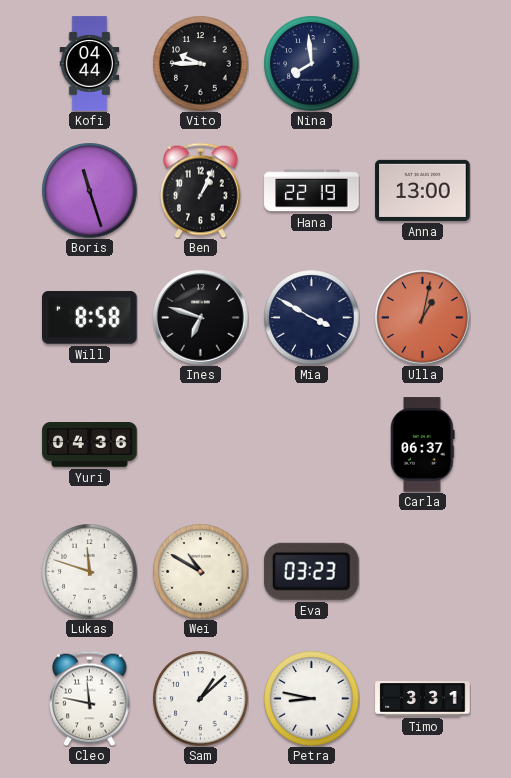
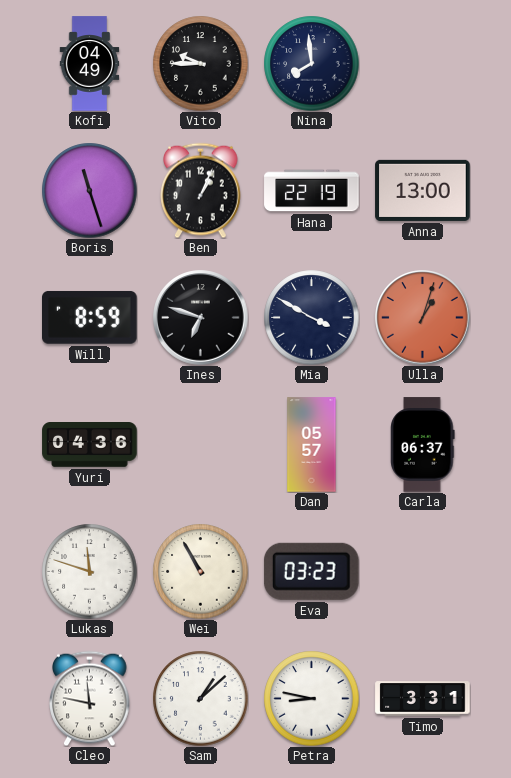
Kofi: 04:44 -> 04:49
Will: 8:58 -> 8:59
Ulla: 1:02 -> 1:03
Dan: none -> 05:57
Wei: 10:50 -> 10:55
